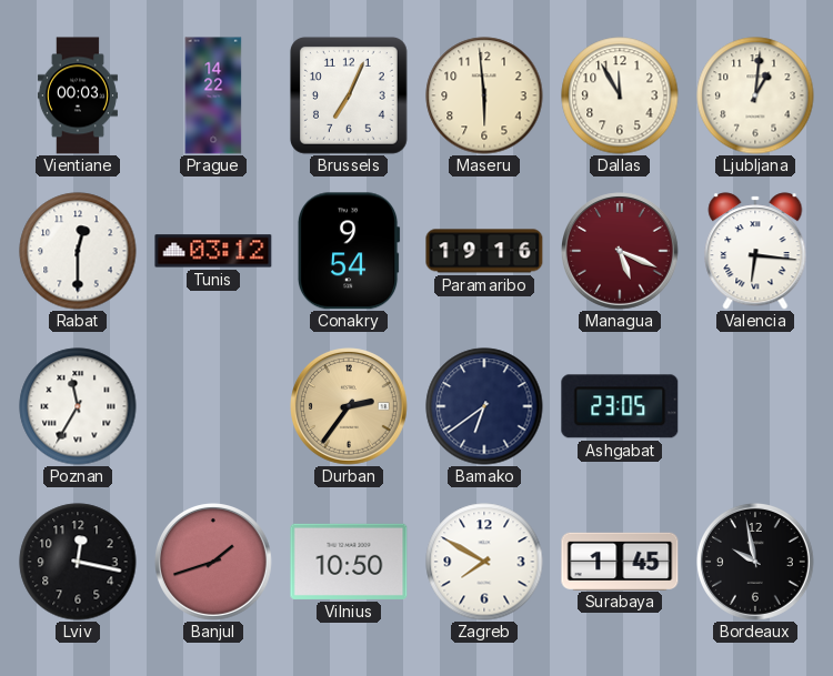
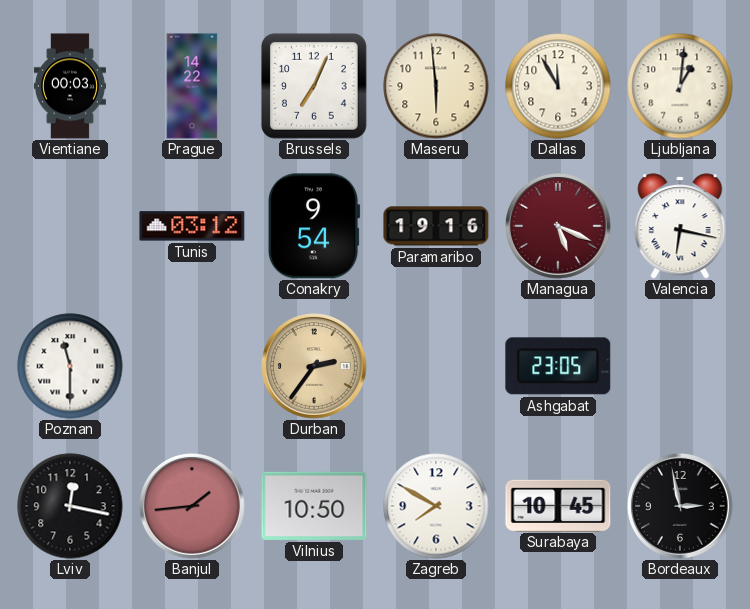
Rabat: 12:30 -> none
Valencia: 6:16 -> 6:17
Poznan: 11:35 -> 11:30
Bamako: 6:39 -> none
Banjul: 1:42 -> 1:44
Surabaya: 1:45 -> 10:45
Bordeaux: 9:58 -> 2:58
